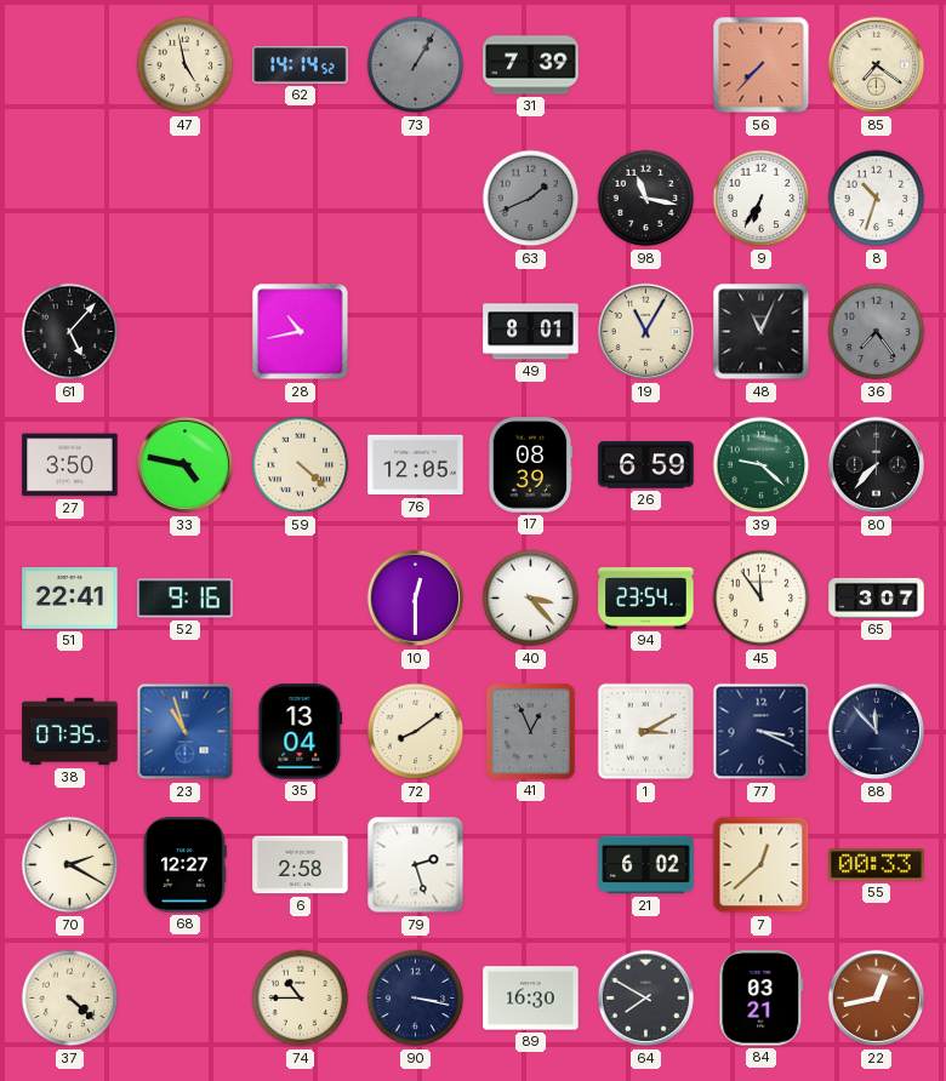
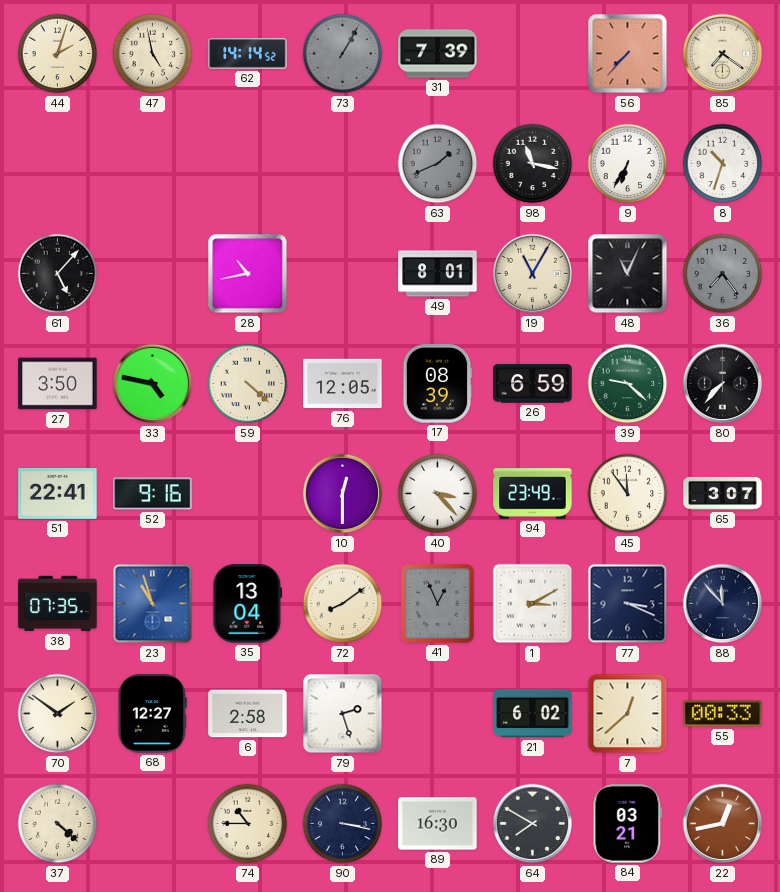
44: none -> 2:03
94: 23:54 -> 23:49
70: 2:20 -> 1:51
